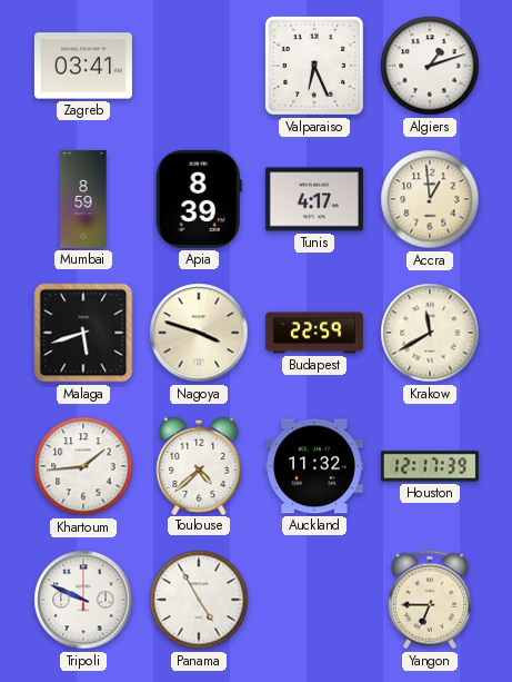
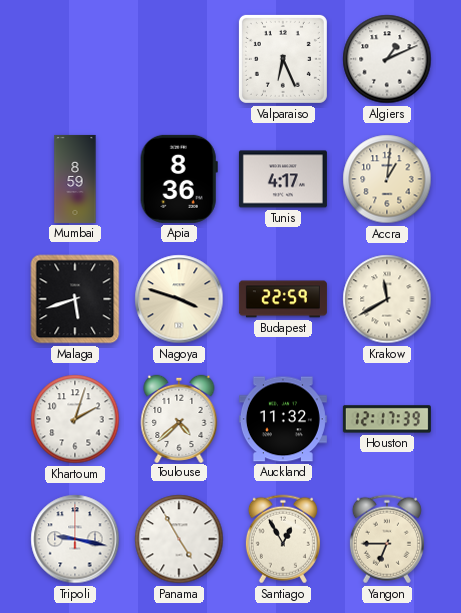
Zagreb: 03:41 -> none
Algiers: 1:12 -> 1:11
Apia: 8:39 -> 8:36
Accra: 12:59 -> 1:01
Khartoum: 1:44 -> 2:03
Tripoli: 9:49 -> 9:17
Santiago: none -> 12:55
